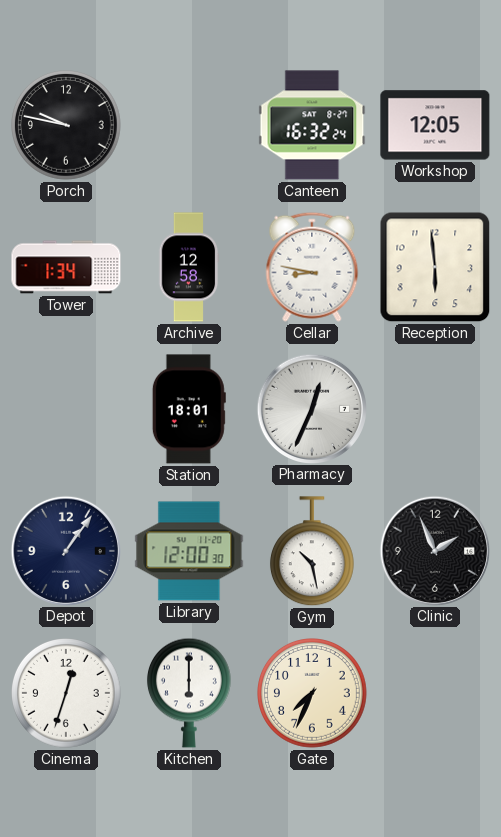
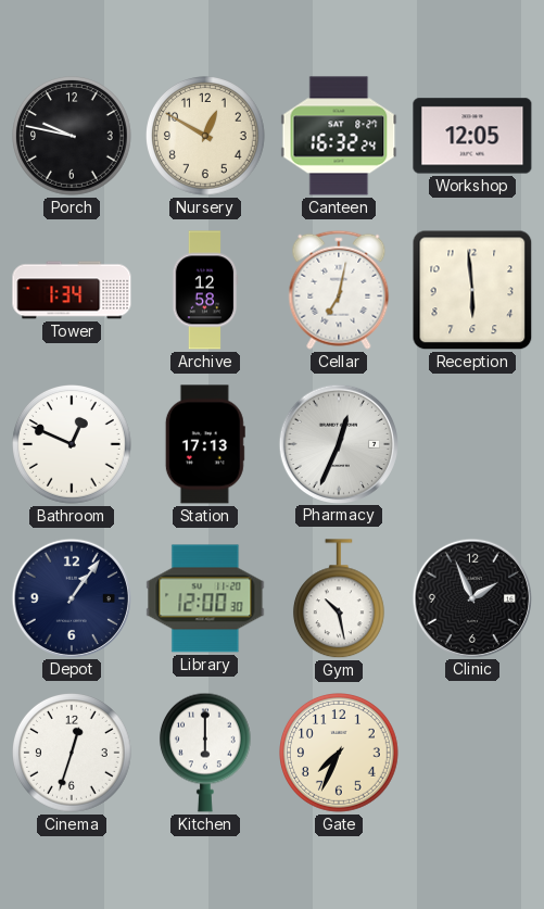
Nursery: none -> 12:50
Cellar: 8:47 -> 7:02
Bathroom: none -> 12:49
Station: 18:01 -> 17:13
